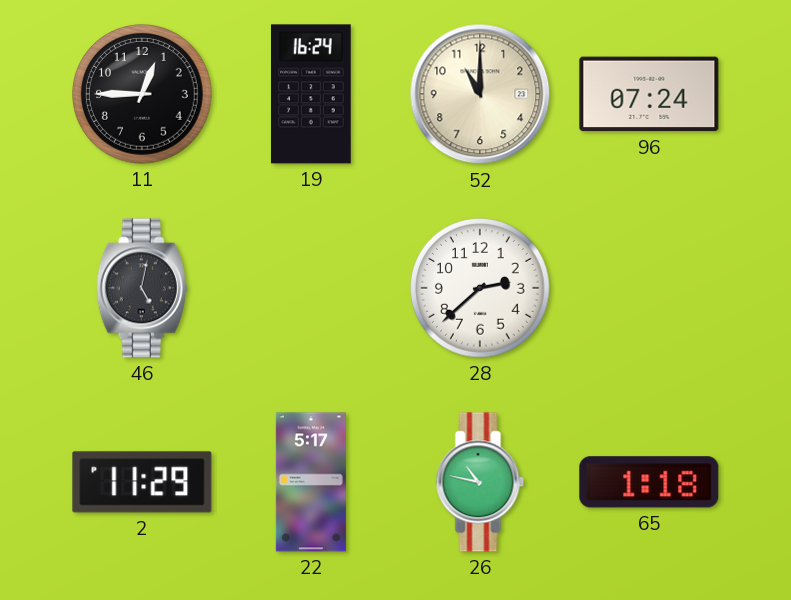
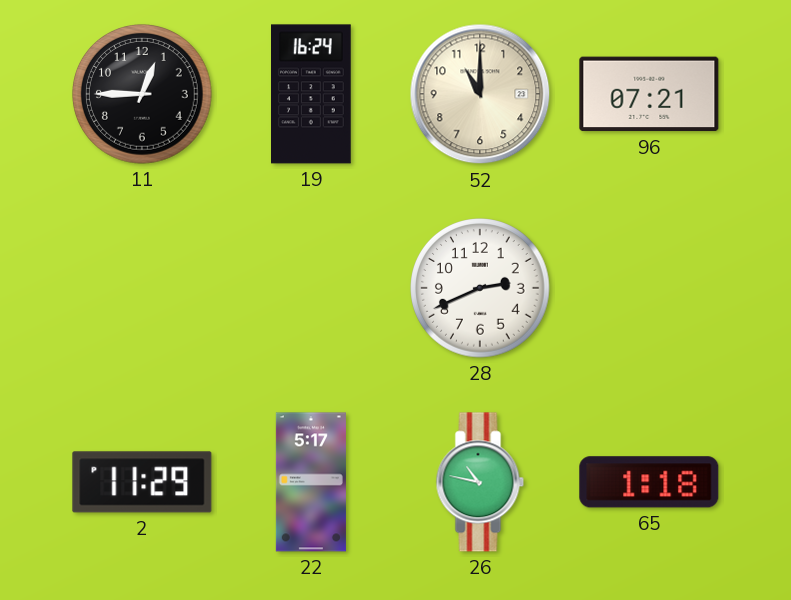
96: 07:24 -> 07:21
46: 5:02 -> none
28: 2:38 -> 2:41
